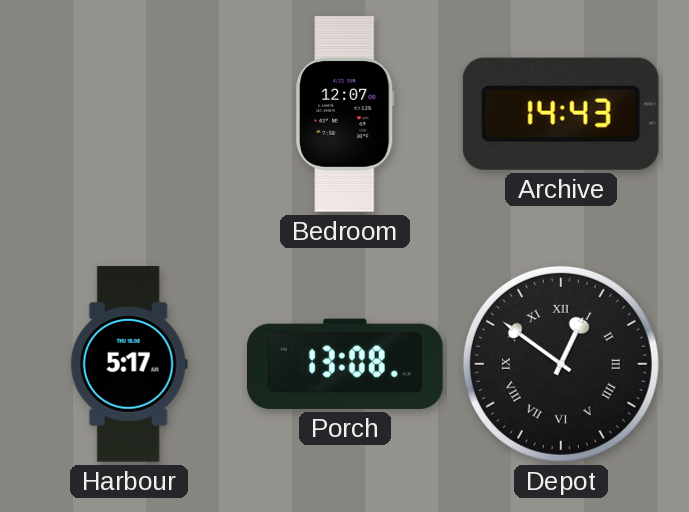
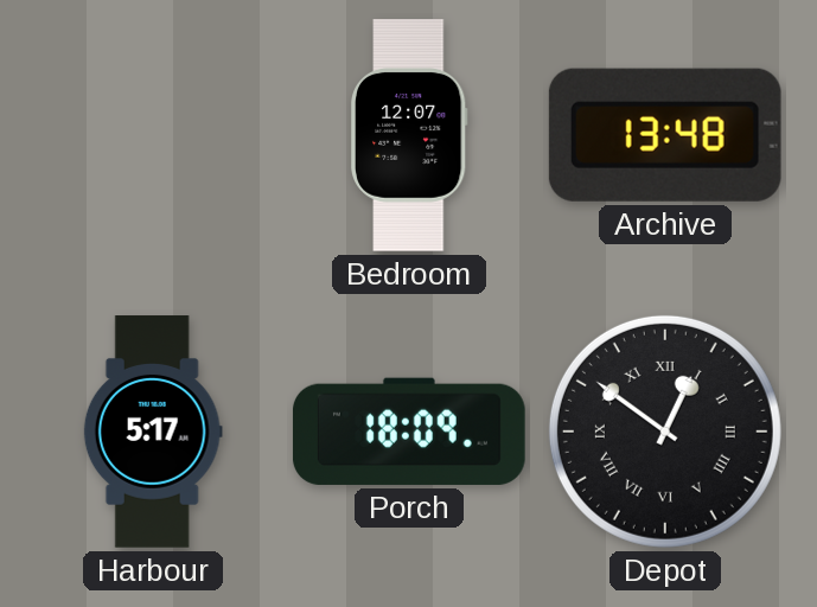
Archive: 14:43 -> 13:48
Porch: 13:08 -> 18:09
